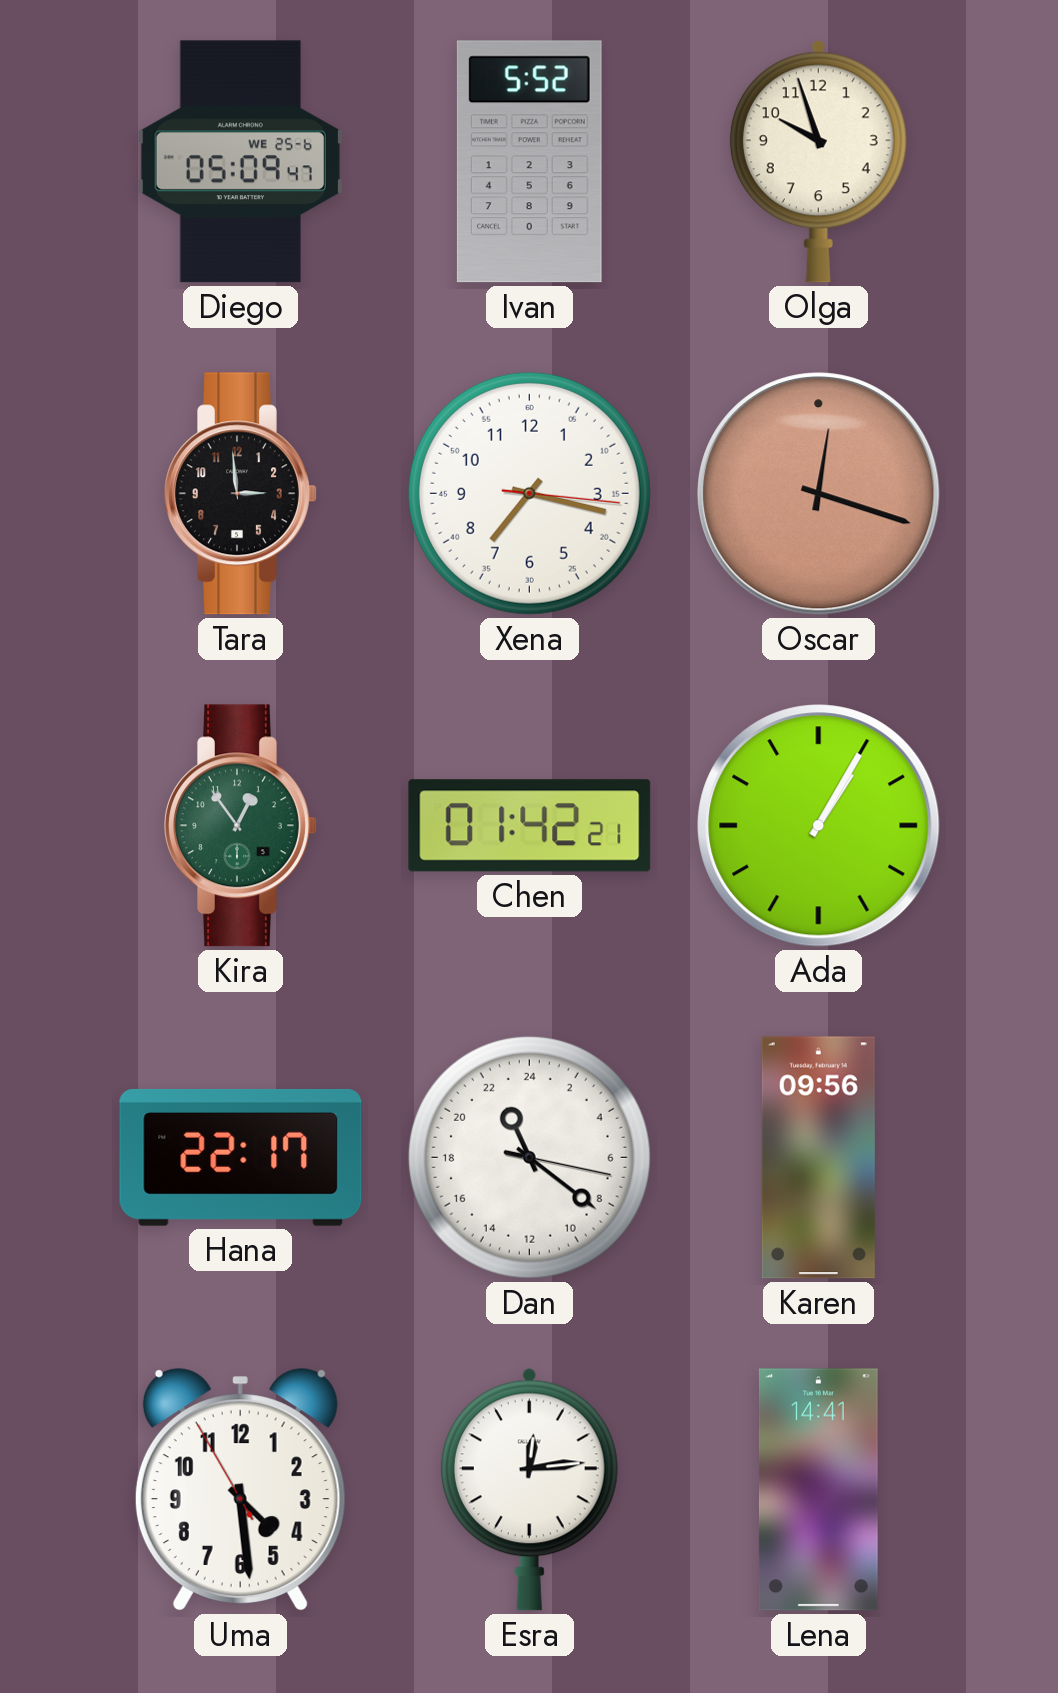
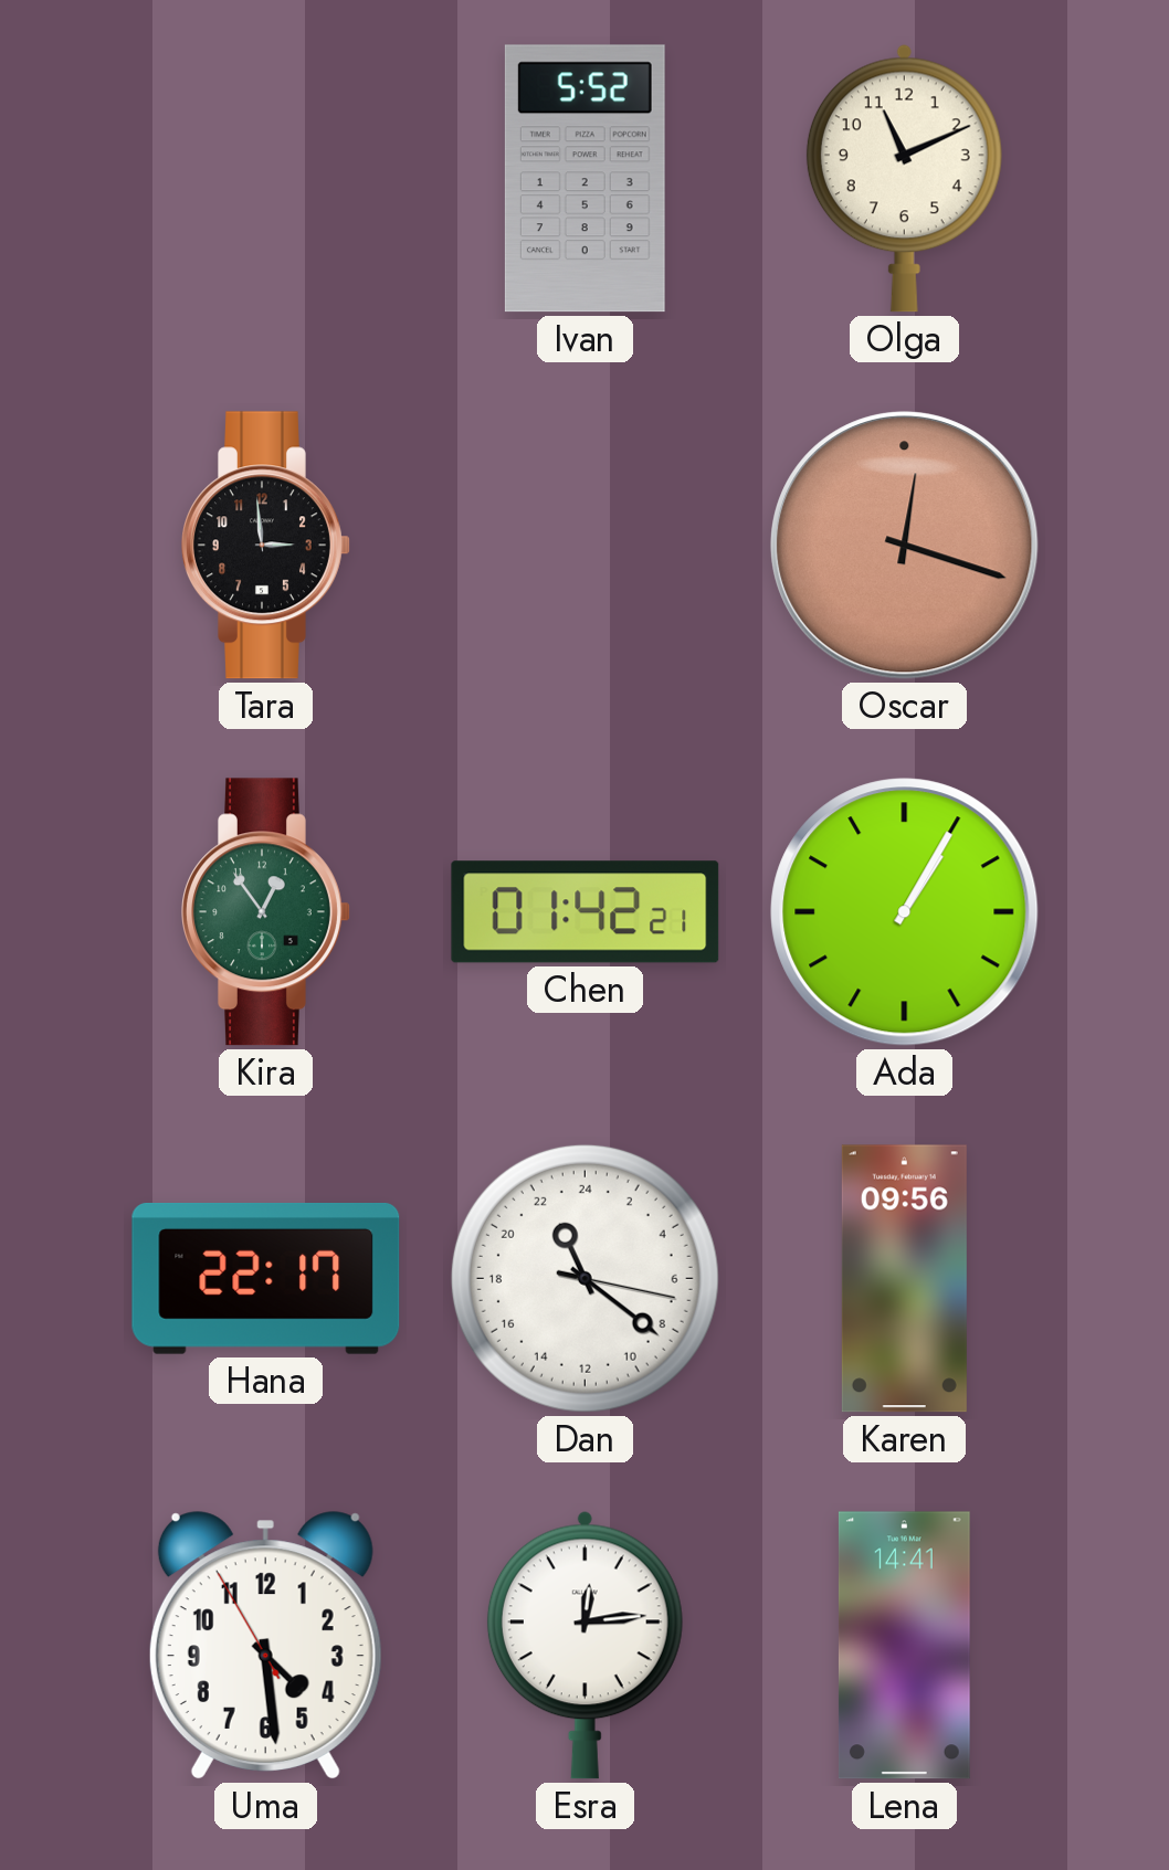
Diego: 05:09 -> none
Olga: 9:57 -> 11:11
Xena: 7:17 -> none
